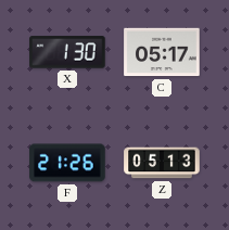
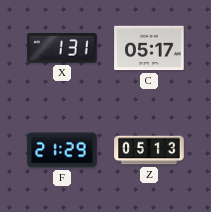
X: 1:30 -> 1:31
F: 21:26 -> 21:29
